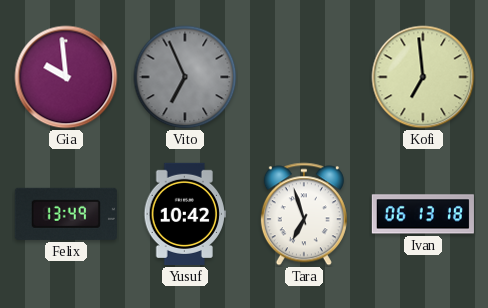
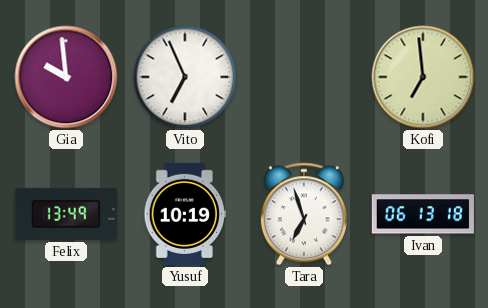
Vito dial: grey -> white
Yusuf: 10:42 -> 10:19
